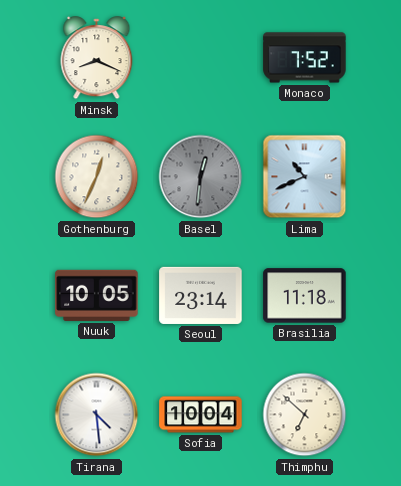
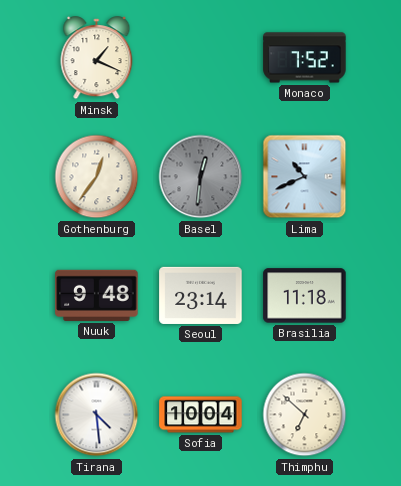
Minsk: 8:19 -> 1:19
Gothenburg: 12:34 -> 12:36
Nuuk: 10:05 -> 9:48
